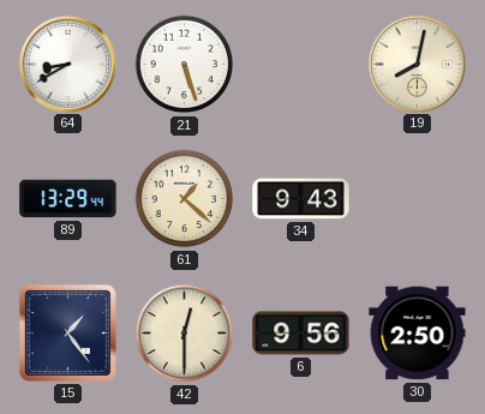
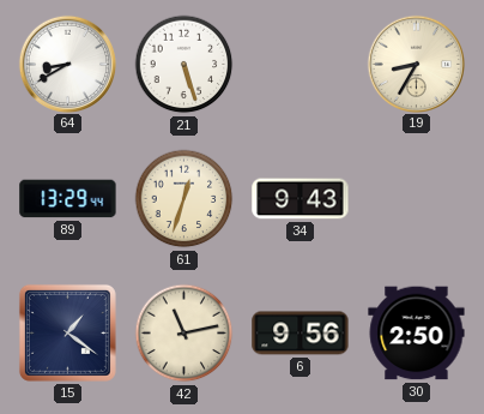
19: 8:02 -> 8:35
61: 1:22 -> 12:33
15: 1:24 -> 1:21
42: 12:30 -> 11:13
